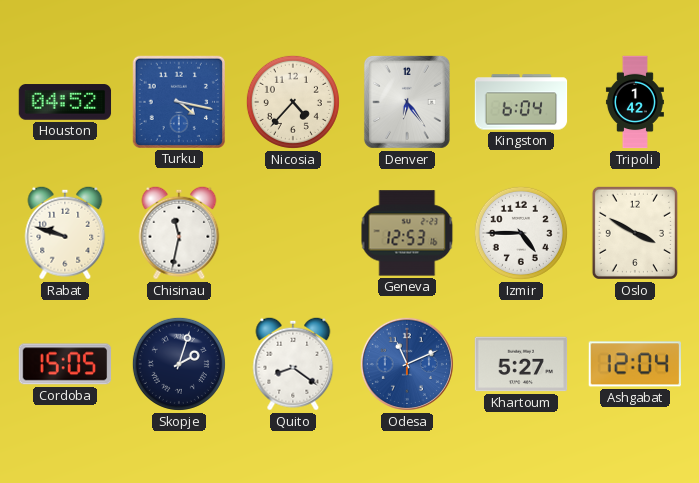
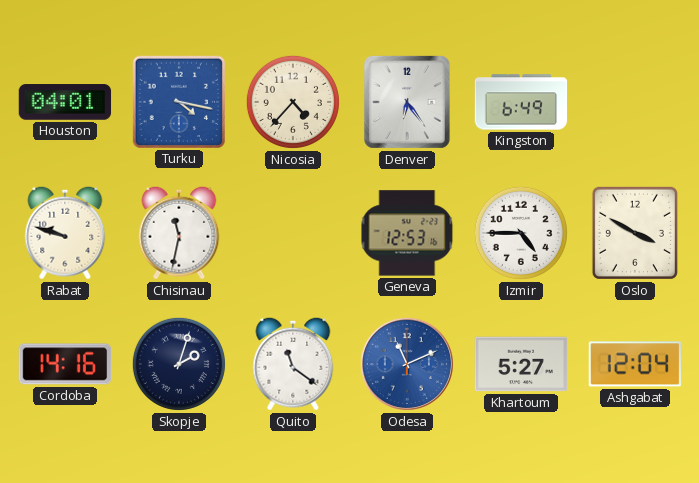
Houston: 04:52 -> 04:01
Kingston: 6:04 -> 6:49
Tripoli: 1:42 -> none
Cordoba: 15:05 -> 14:16
Quito: 8:21 -> 11:21
